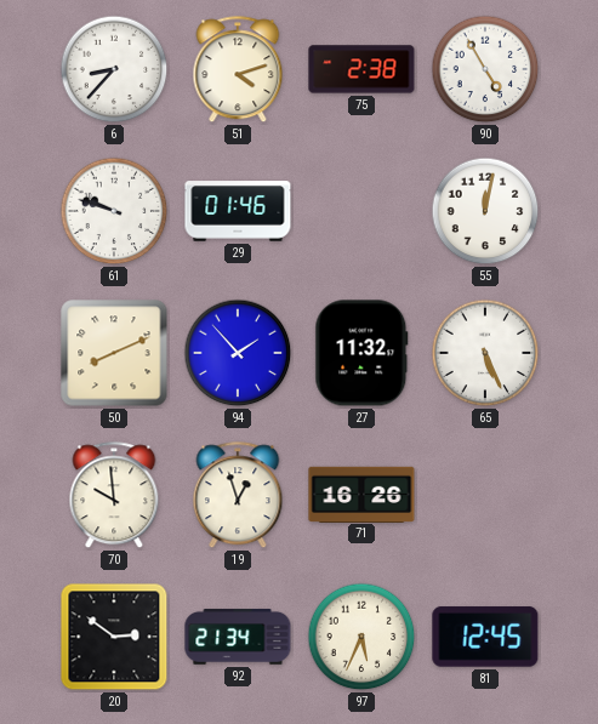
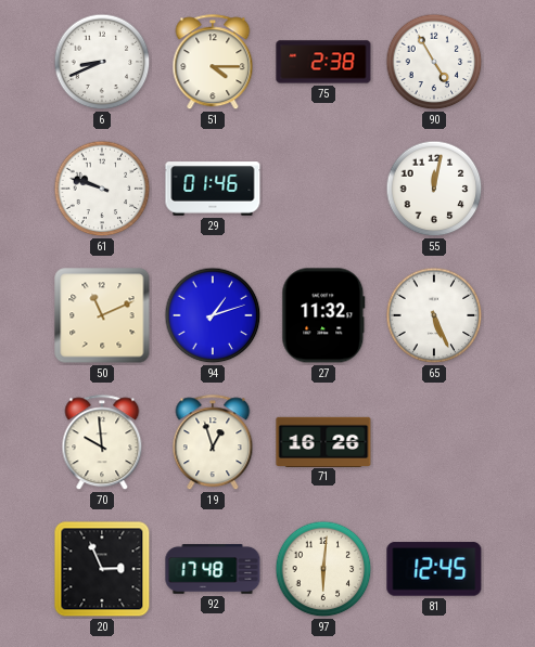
6: 8:37 -> 8:41
51: 4:12 -> 4:15
50: 8:11 -> 11:11
94: 1:53 -> 1:12
20: 2:51 -> 2:56
92: 21:34 -> 17:48
97: 5:34 -> 6:01
